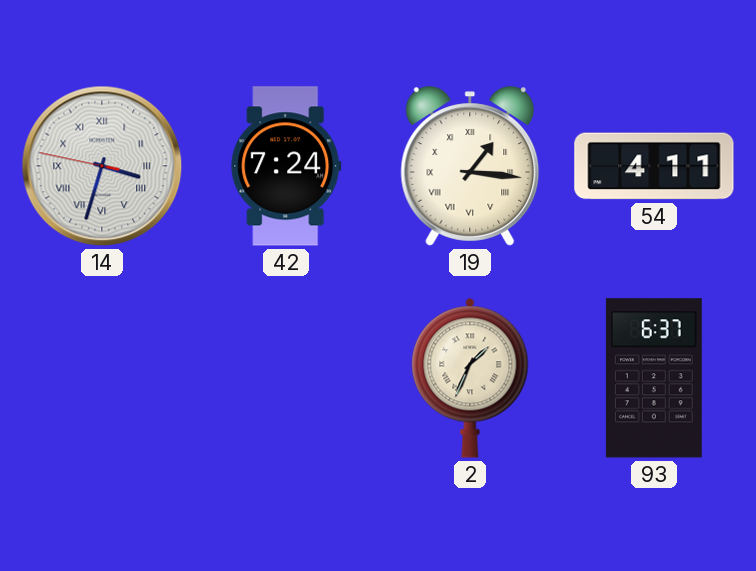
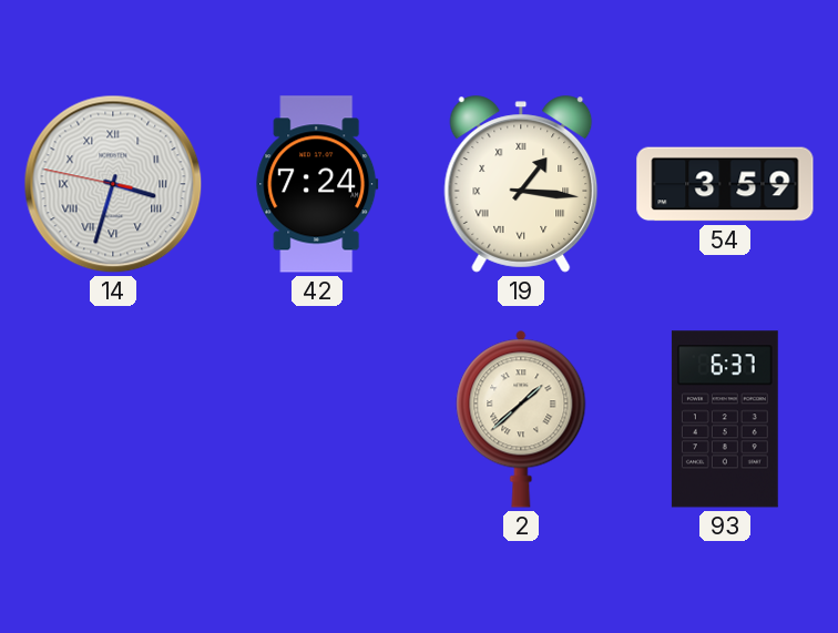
54: 4:11 -> 3:59
2: 1:34 -> 1:38
